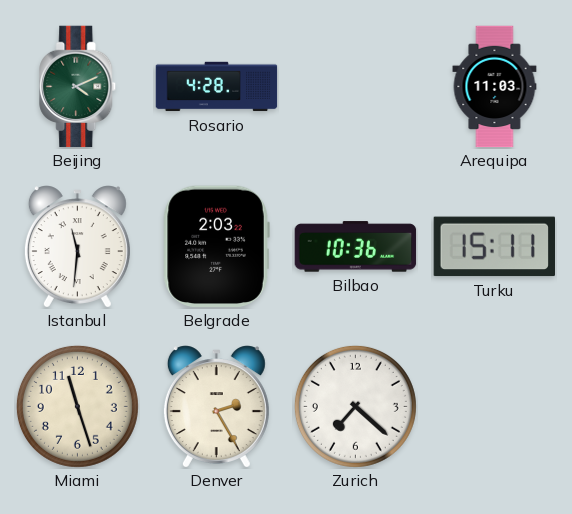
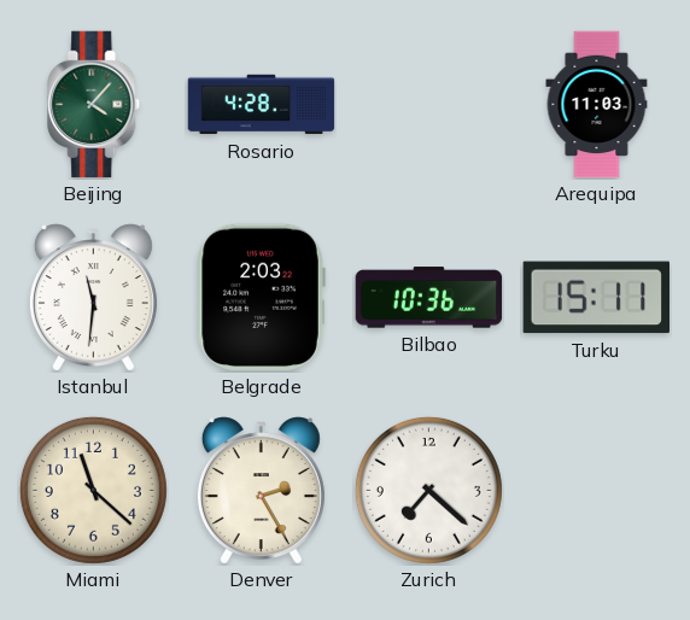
Beijing: 4:11 -> 4:07
Miami: 11:27 -> 11:22
